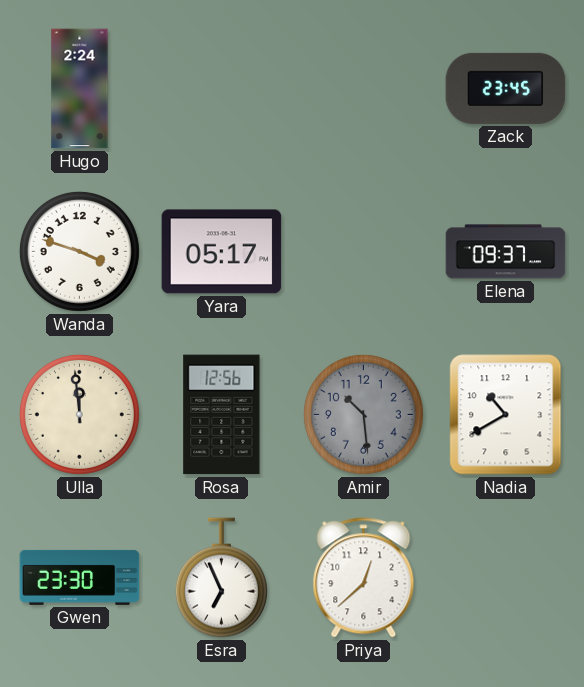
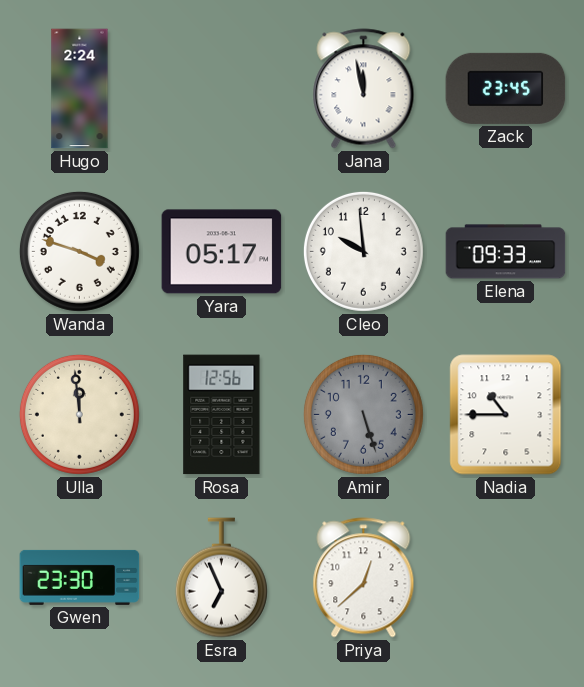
Jana: none -> 11:58
Cleo: none -> 9:59
Elena: 09:37 -> 09:33
Amir: 10:29 -> 5:27
Nadia: 10:40 -> 10:45
